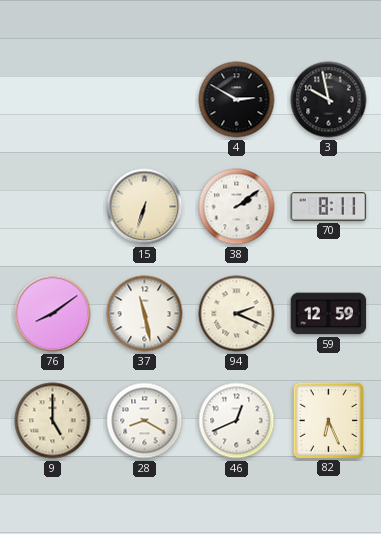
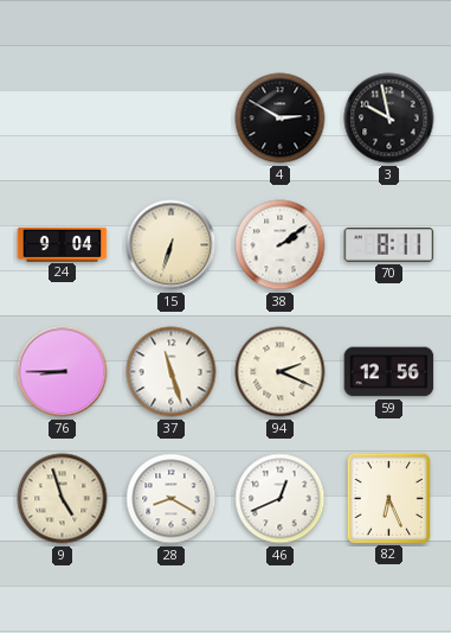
24: none -> 9:04
76: 8:09 -> 8:45
37: 11:28 -> 11:27
59: 12:59 -> 12:56
9: 5:00 -> 4:57
